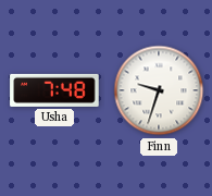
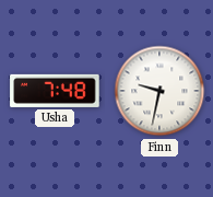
Finn: 9:33 -> 9:32
